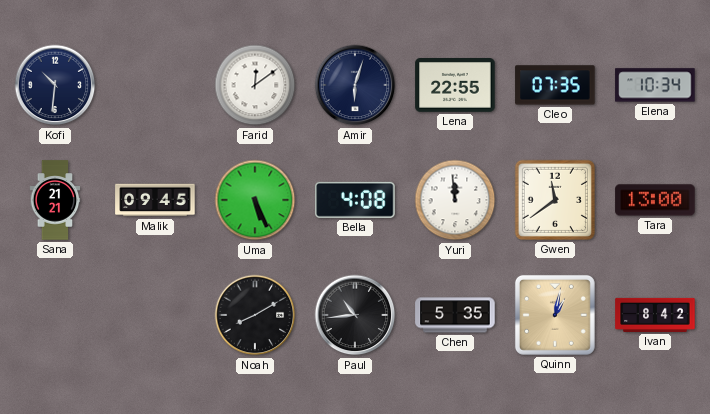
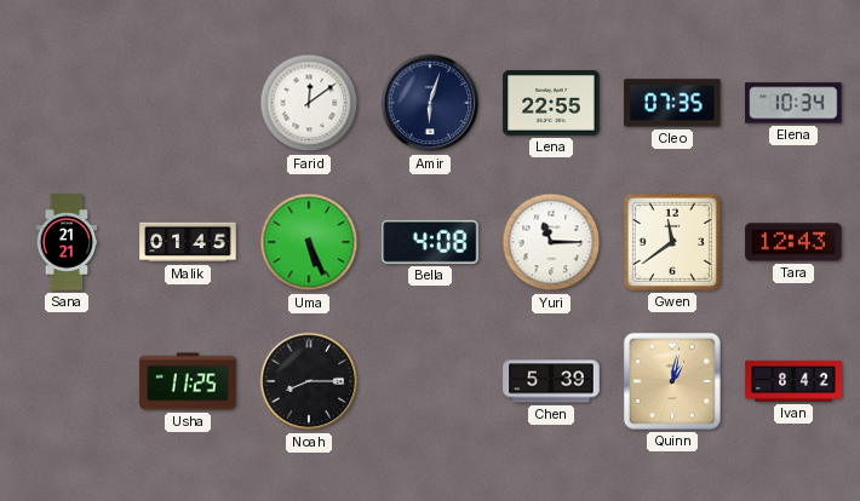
Kofi: 10:31 -> none
Malik: 09:45 -> 01:45
Yuri: 11:59 -> 11:15
Tara: 13:00 -> 12:43
Usha: none -> 11:25
Noah: 8:10 -> 8:15
Paul: 10:44 -> none
Chen: 5:35 -> 5:39
